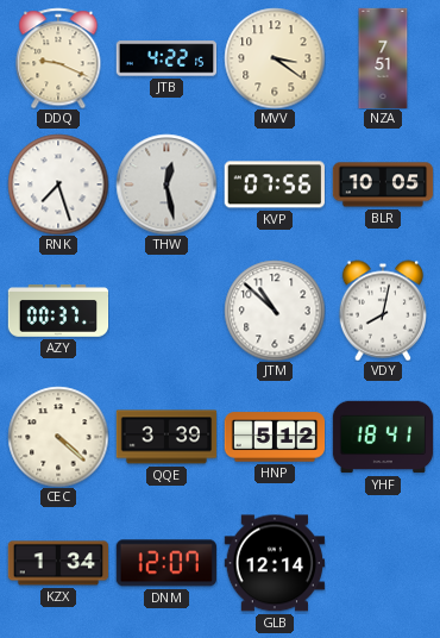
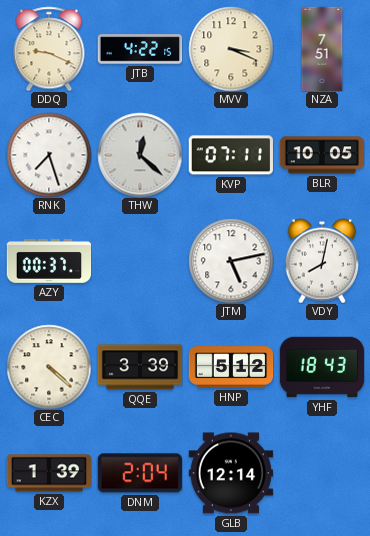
MVV: 3:21 -> 3:19
THW: 12:28 -> 12:22
KVP: 07:56 -> 07:11
JTM: 10:52 -> 5:13
YHF: 18:41 -> 18:43
KZX: 1:34 -> 1:39
DNM: 12:07 -> 2:04
